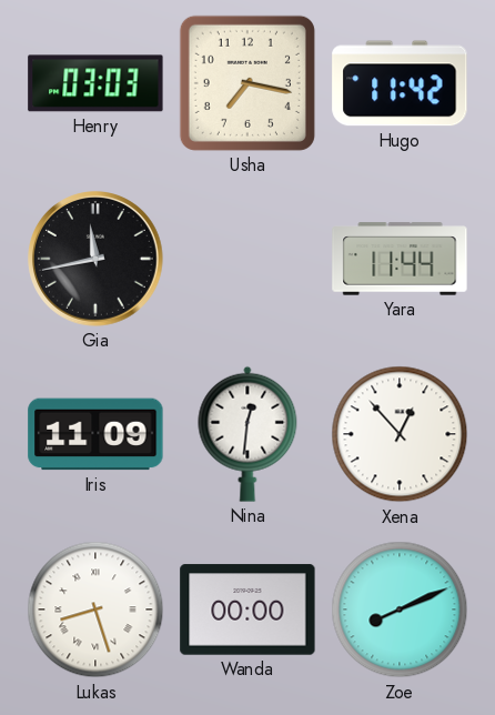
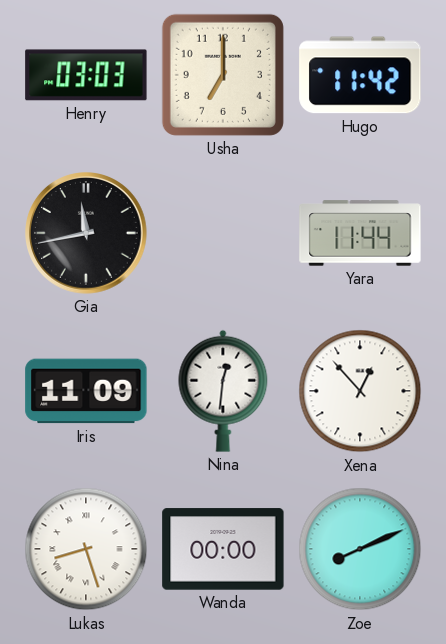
Usha: 7:17 -> 7:00
